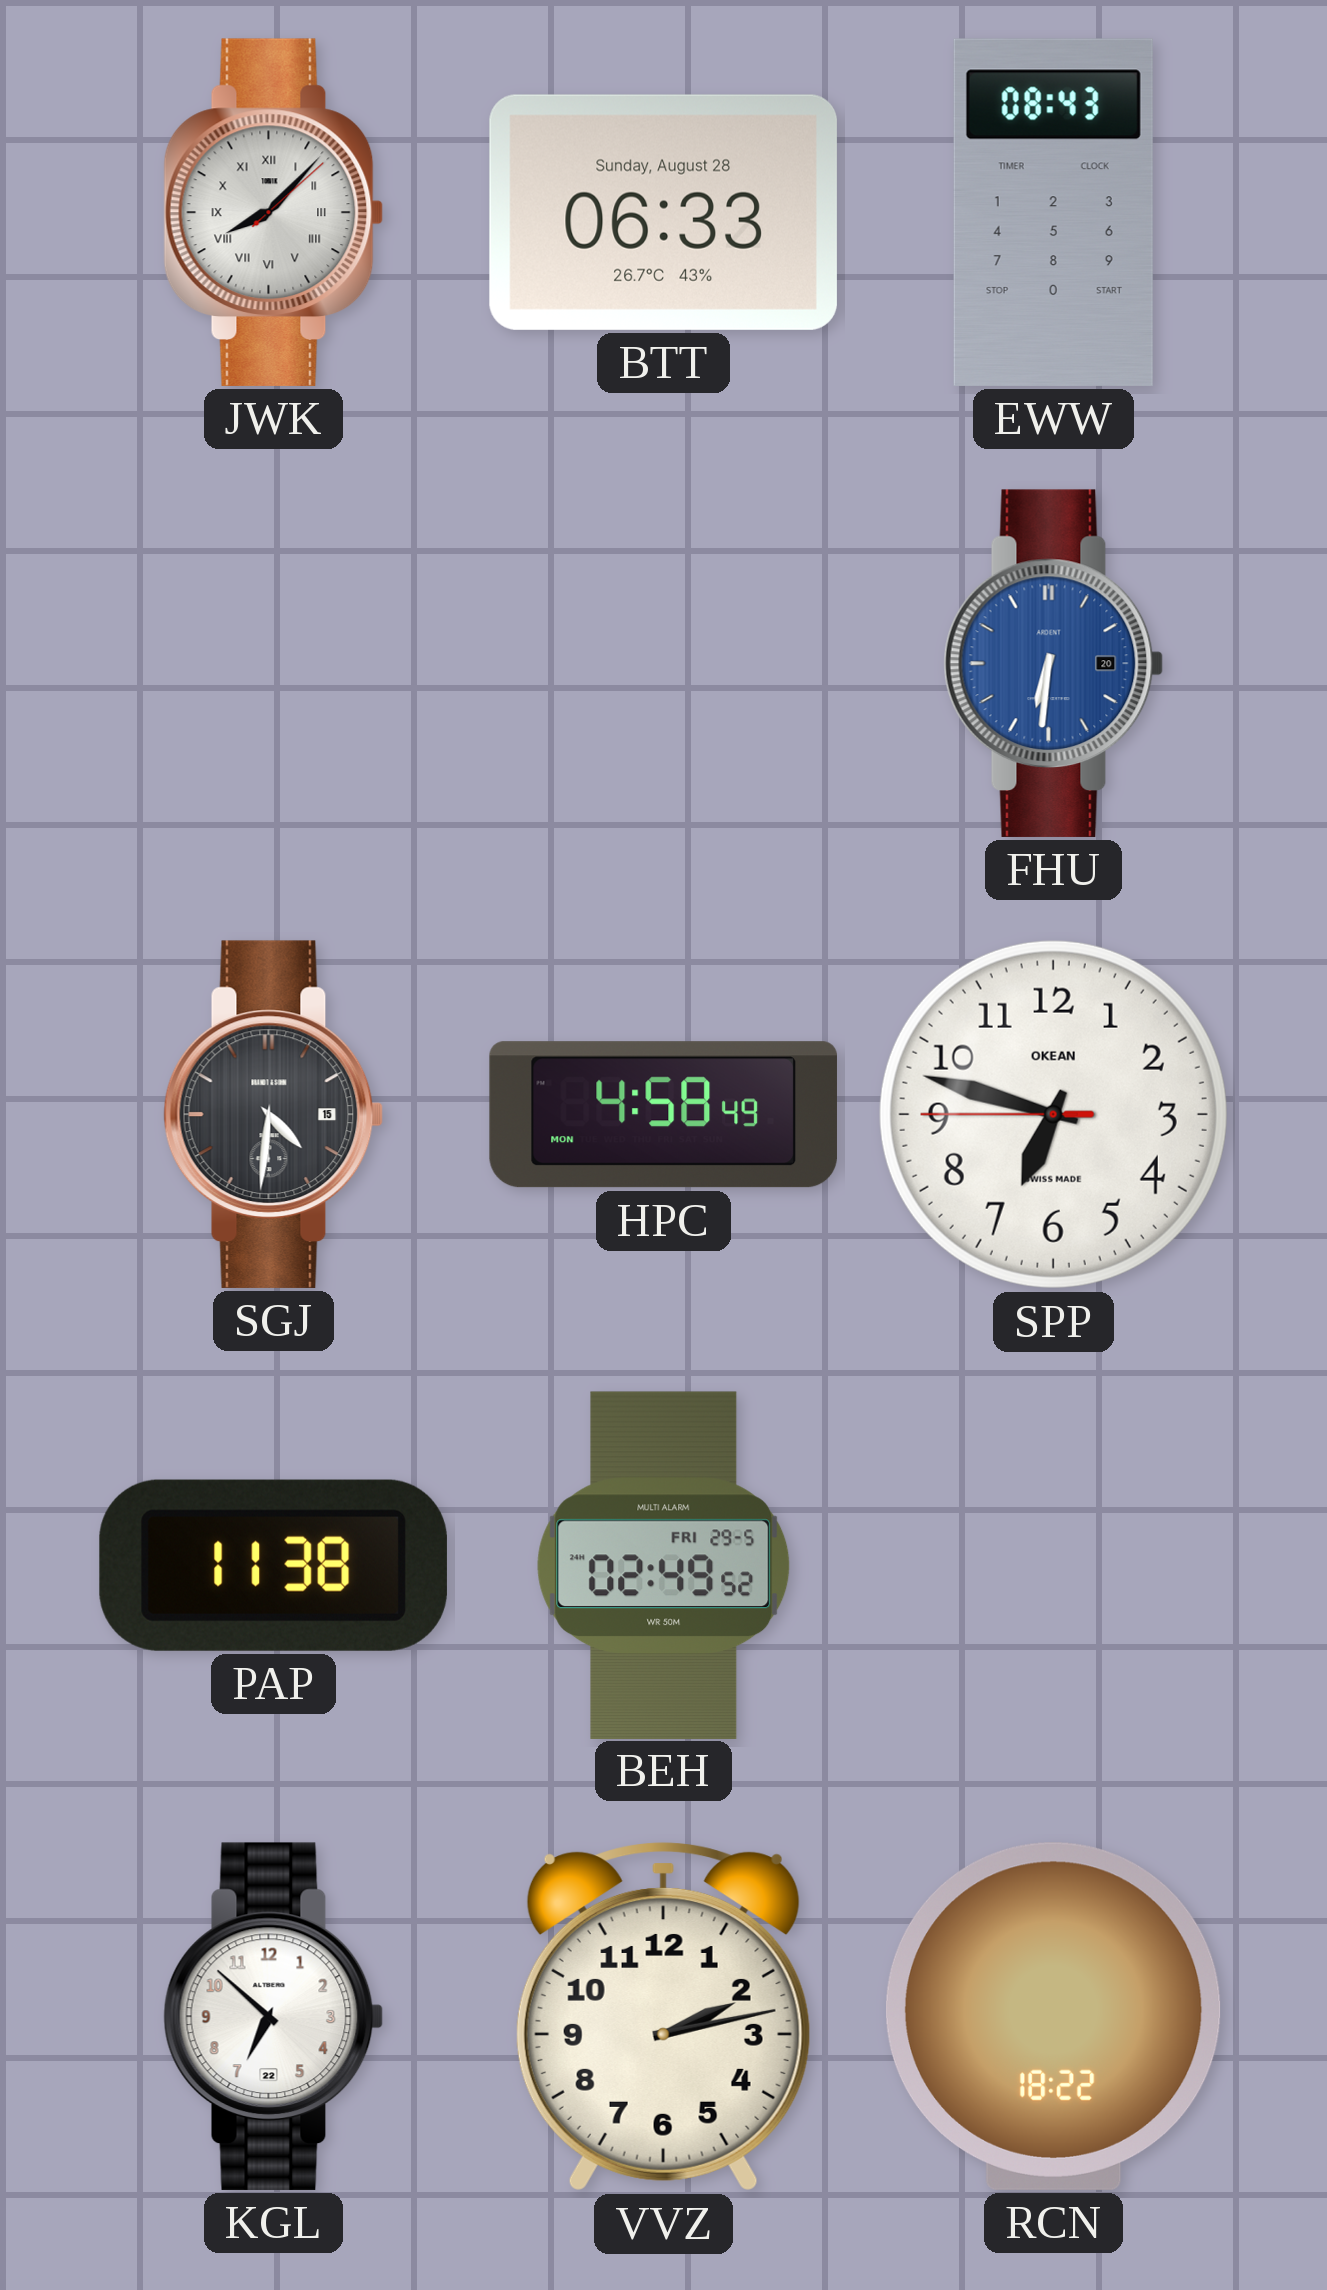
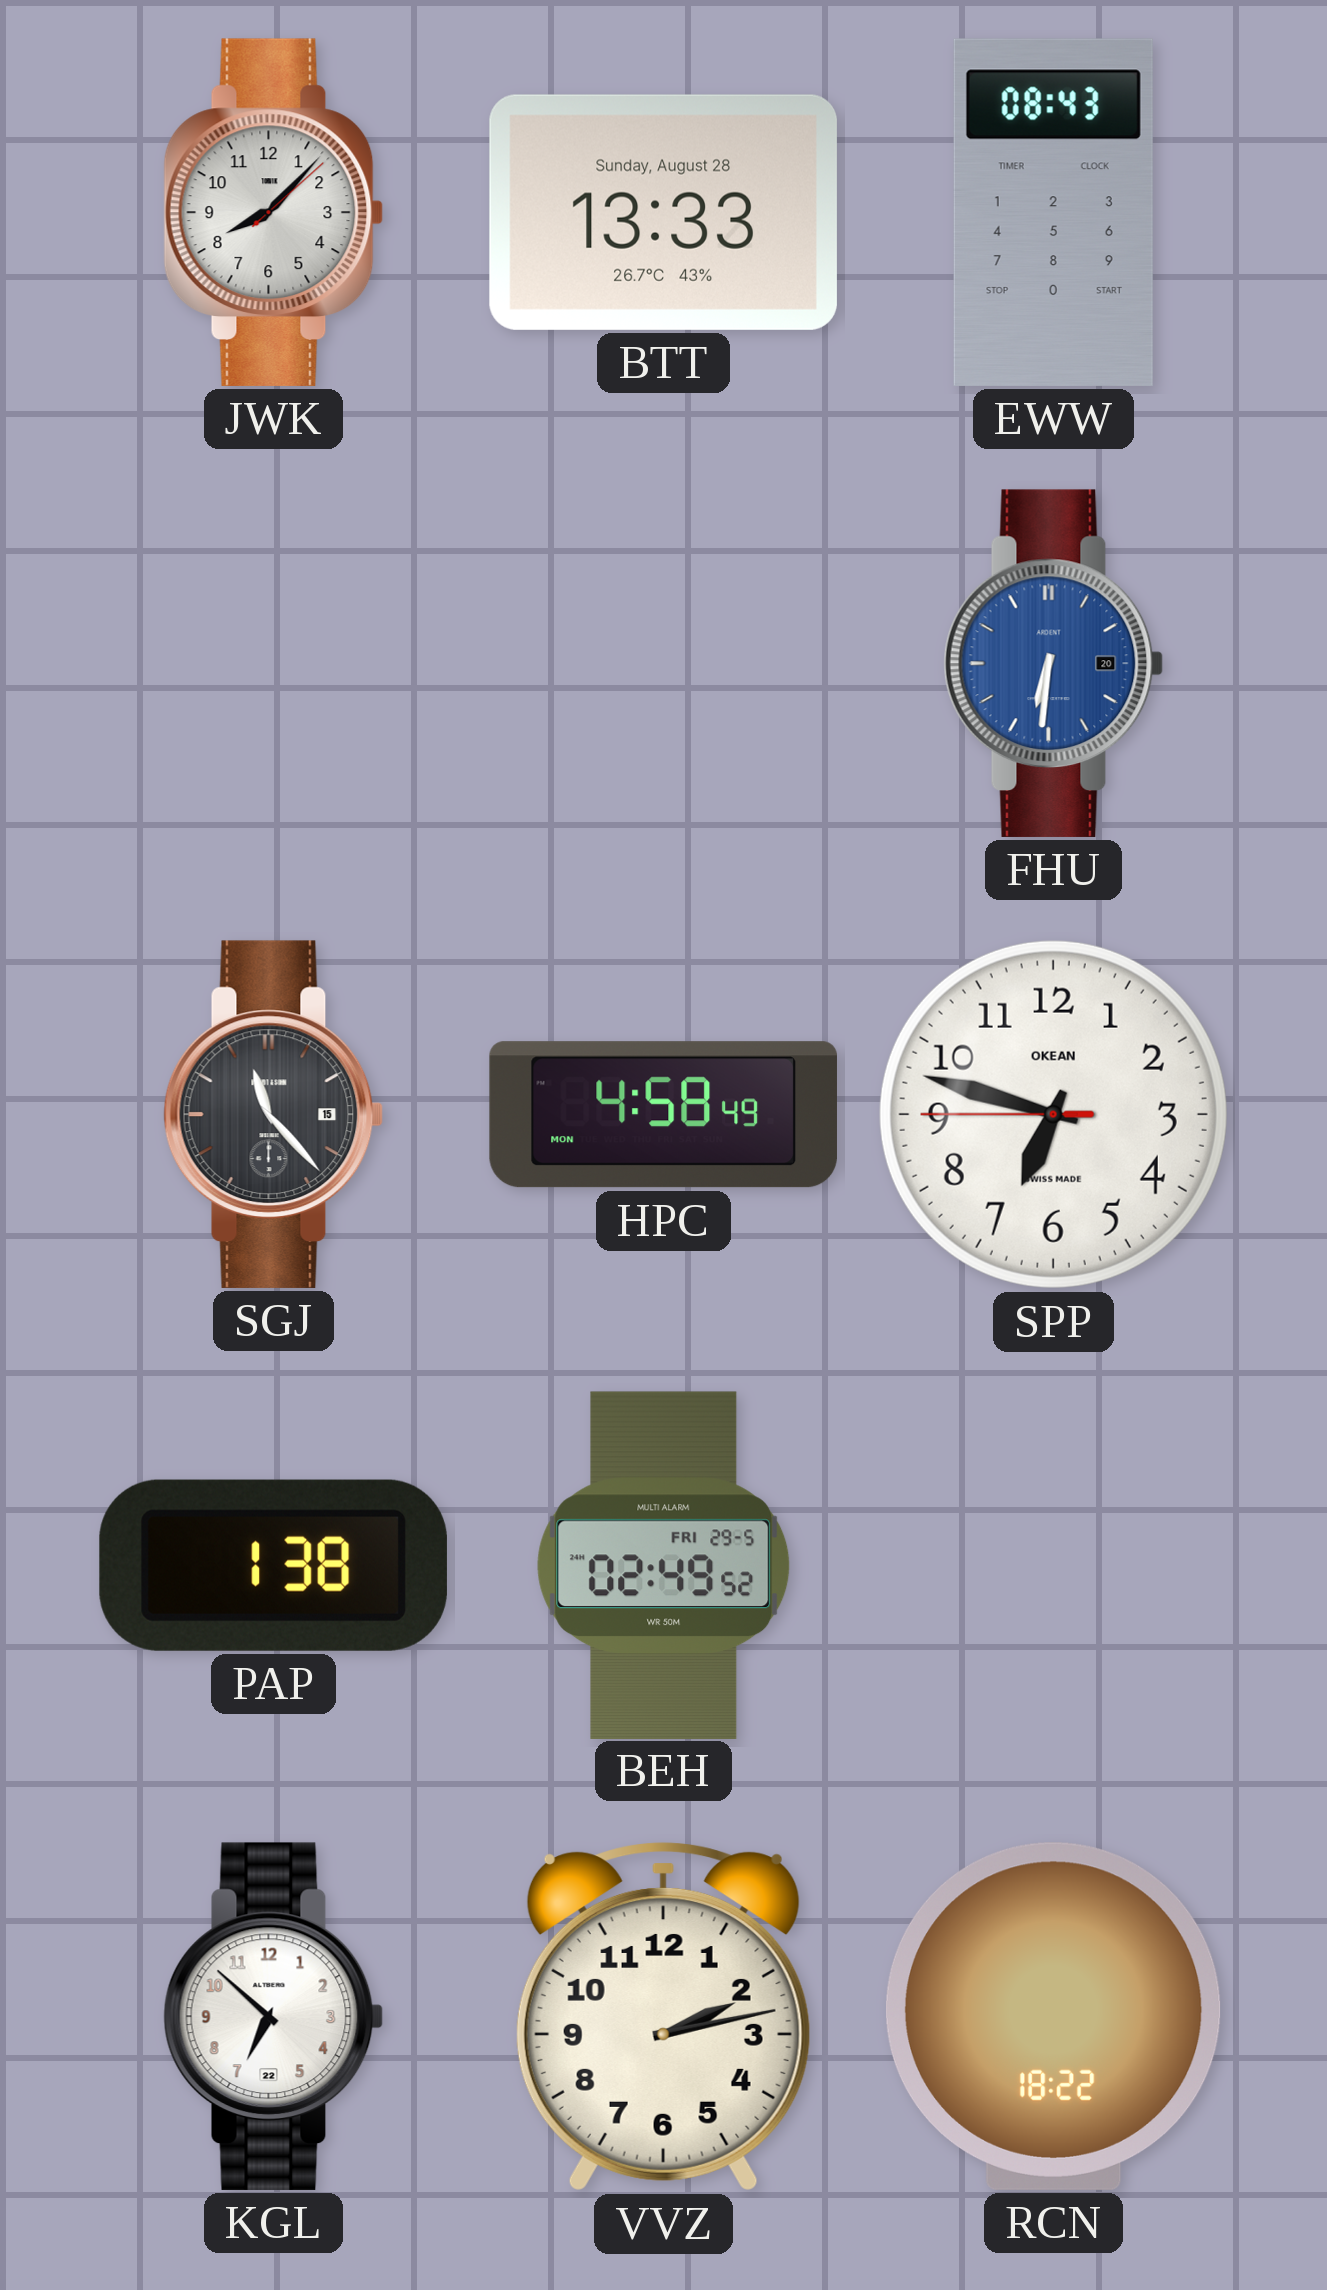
JWK numerals: Roman -> Arabic
BTT: 06:33 -> 13:33
SGJ: 4:31 -> 11:23
PAP: 11:38 -> 1:38
